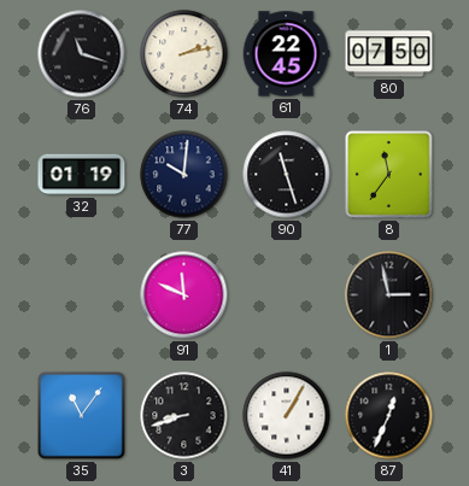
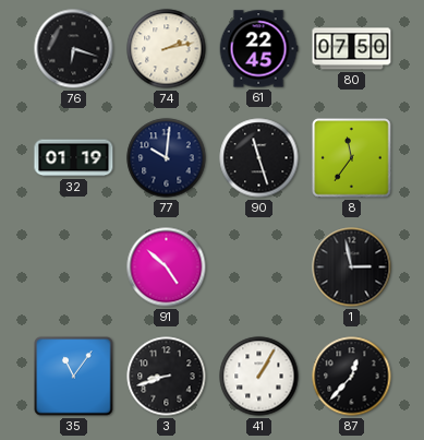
76: 11:18 -> 6:18
91: 11:49 -> 4:52
87: 12:34 -> 12:37
